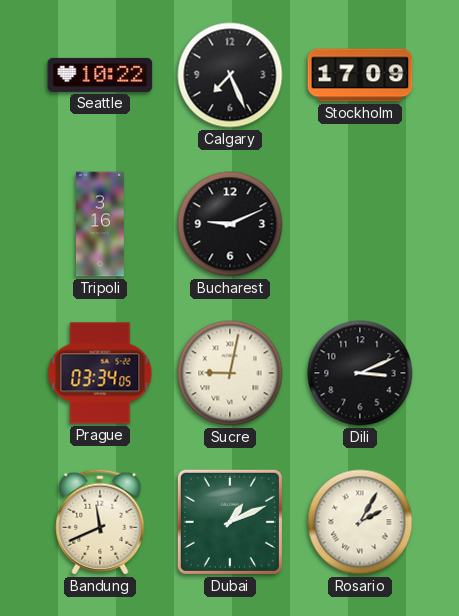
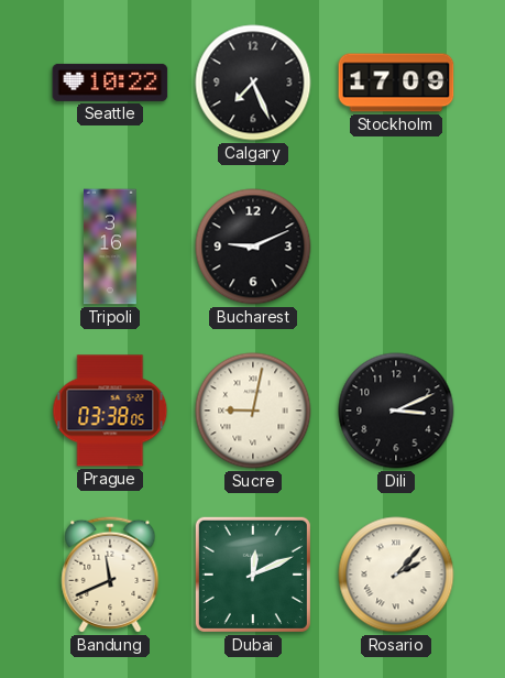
Prague: 03:34 -> 03:38
Dubai: 1:11 -> 12:11
Rosario: 2:05 -> 2:07
